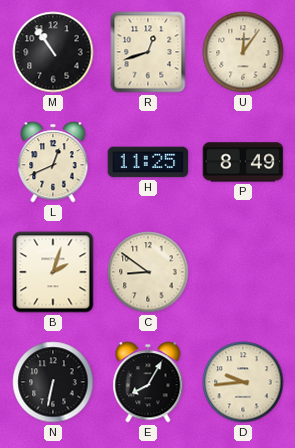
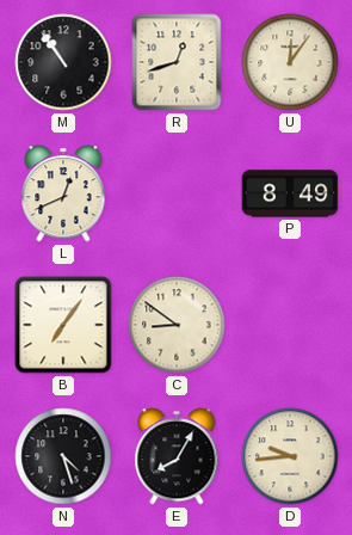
H: 11:25 -> none
B: 2:03 -> 7:06
N: 6:32 -> 4:27
